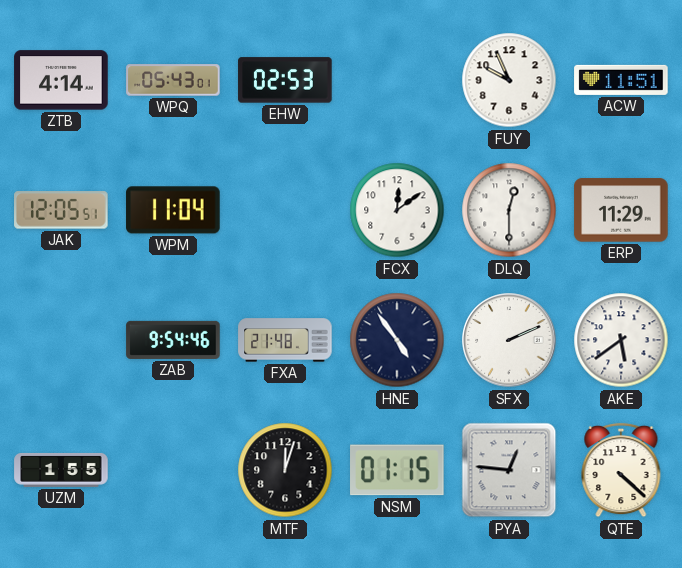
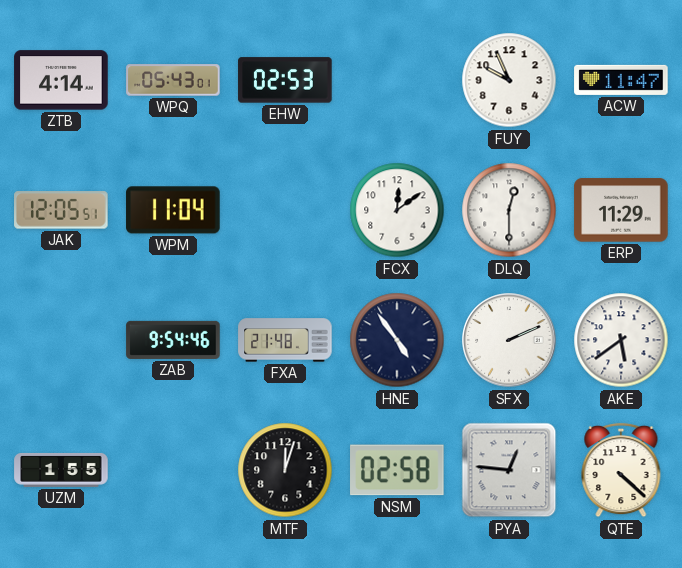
ACW: 11:51 -> 11:47
NSM: 01:15 -> 02:58
